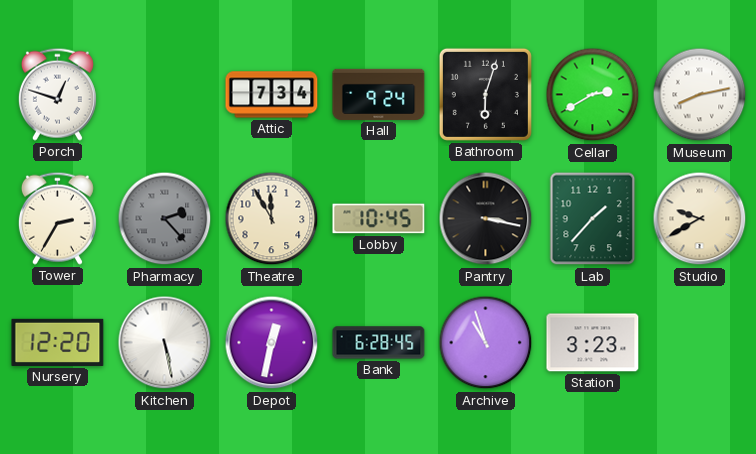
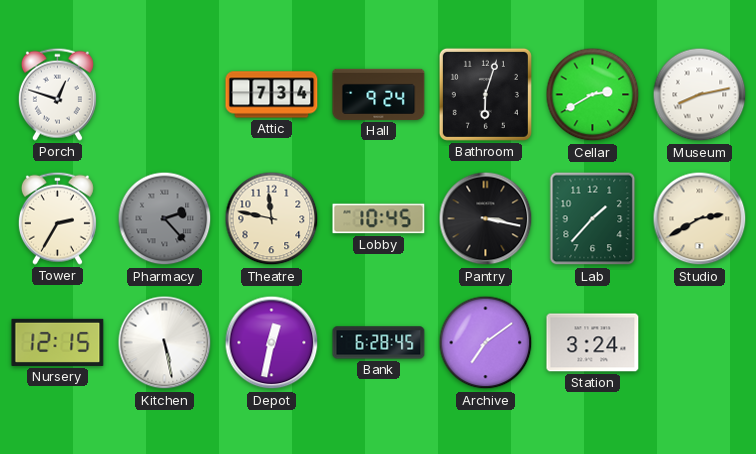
Theatre: 11:55 -> 11:47
Studio: 9:40 -> 2:40
Nursery: 12:20 -> 12:15
Archive: 10:57 -> 7:09
Station: 3:23 -> 3:24
